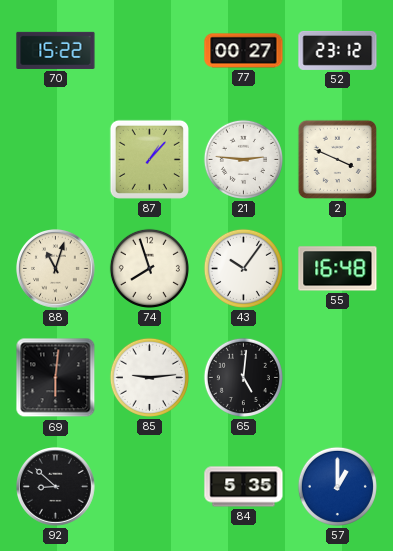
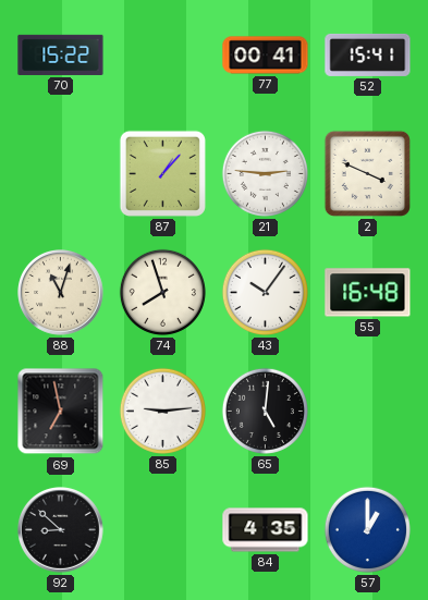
77: 00:27 -> 00:41
52: 23:12 -> 15:41
69: 6:01 -> 6:58
84: 5:35 -> 4:35
